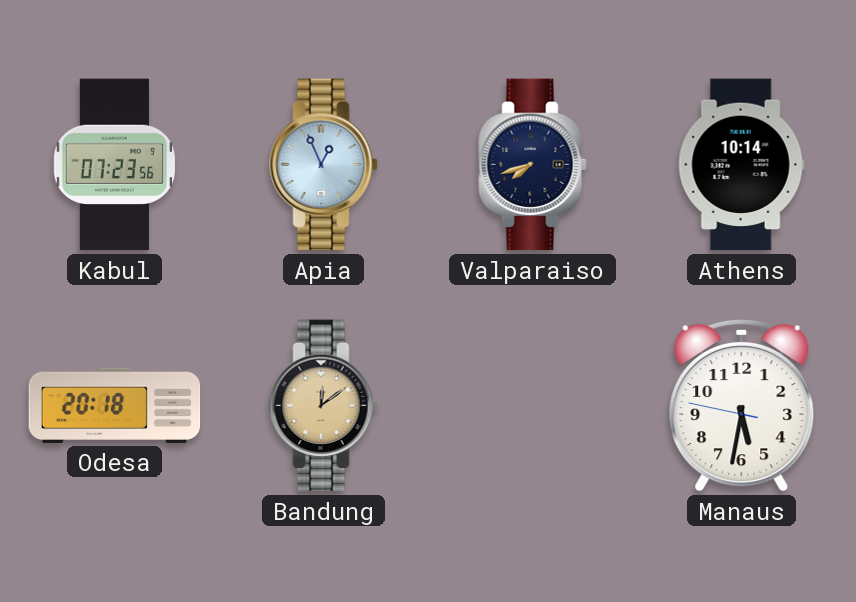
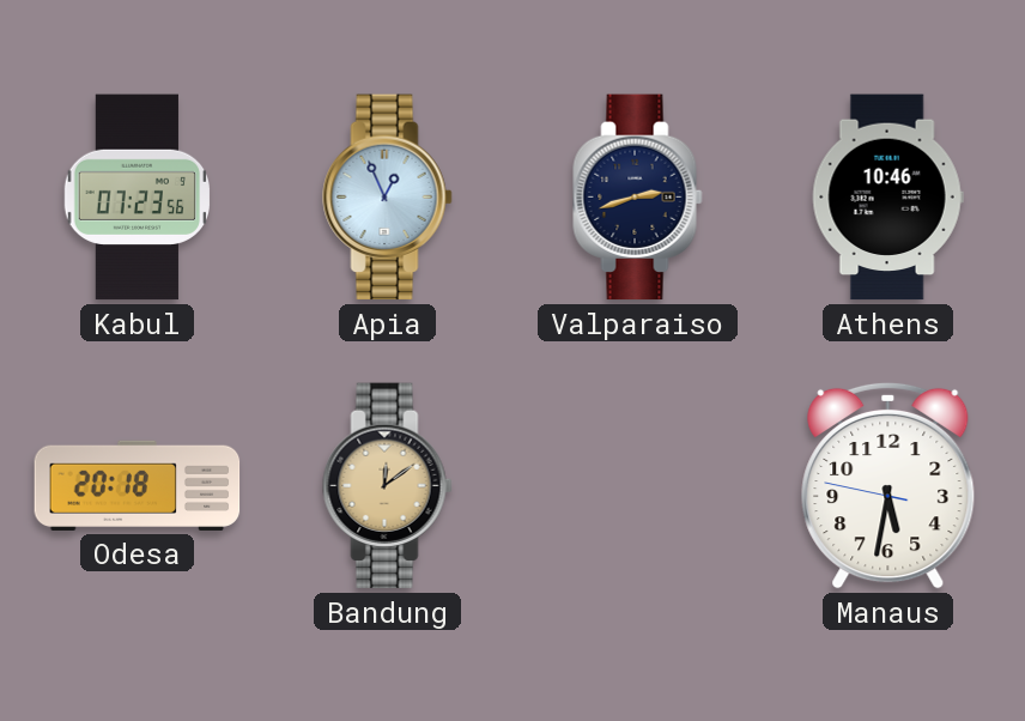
Valparaiso: 7:42 -> 2:42
Athens: 10:14 -> 10:46
